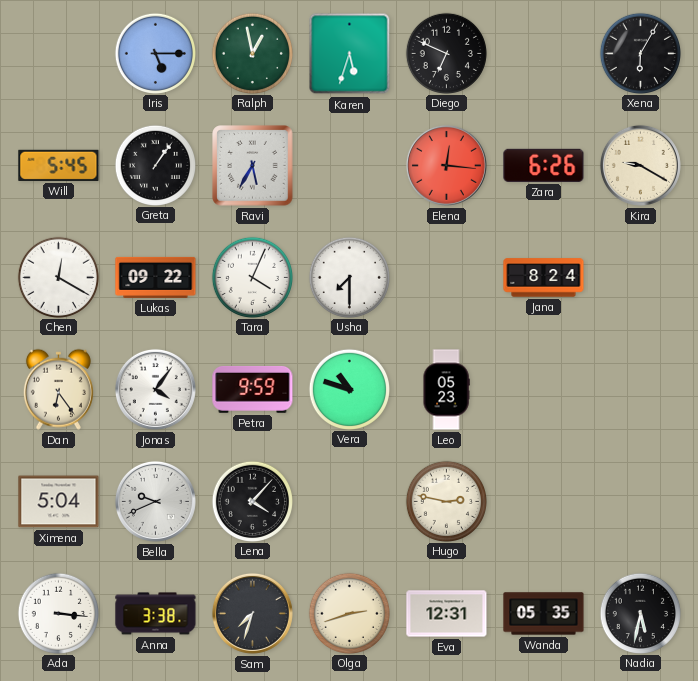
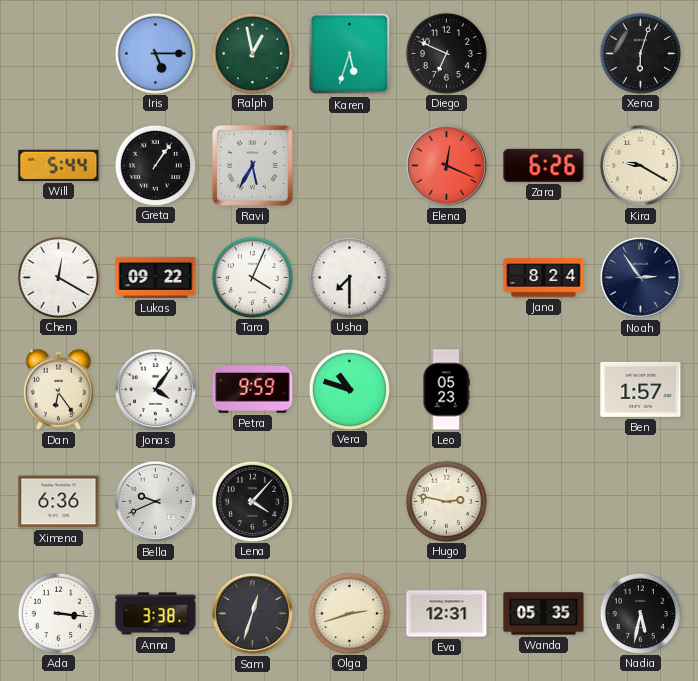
Xena: 6:05 -> 6:03
Will: 5:45 -> 5:44
Elena: 12:16 -> 12:19
Noah: none -> 2:54
Ben: none -> 1:57
Ximena: 5:04 -> 6:36
Sam: 7:33 -> 12:33
